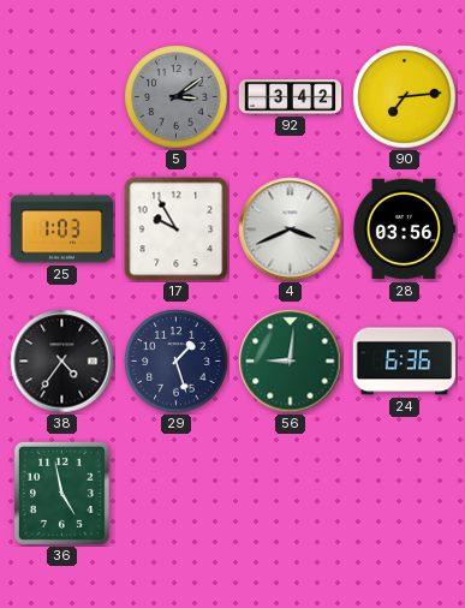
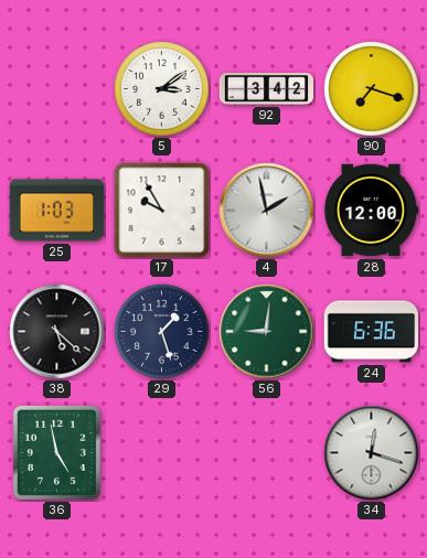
5 dial: grey -> white
90: 7:14 -> 7:18
4: 3:41 -> 1:58
28: 03:56 -> 12:00
38: 4:36 -> 5:22
34: none -> 12:18
